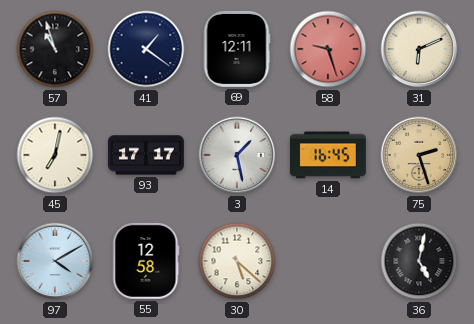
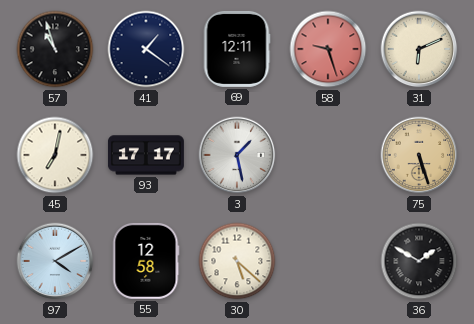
14: 16:45 -> none
75: 2:27 -> 5:27
36: 5:02 -> 1:50
